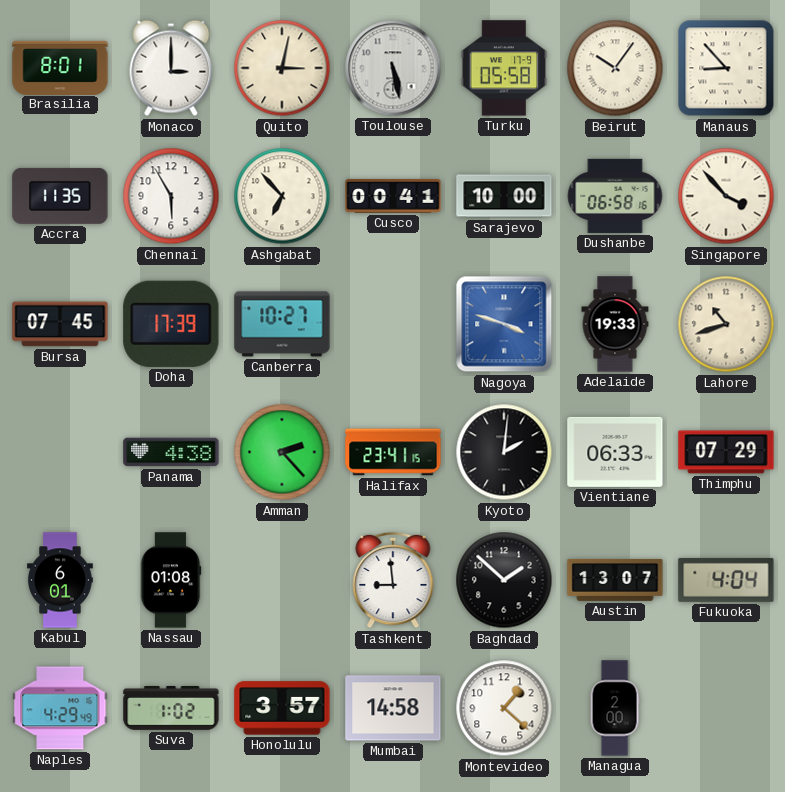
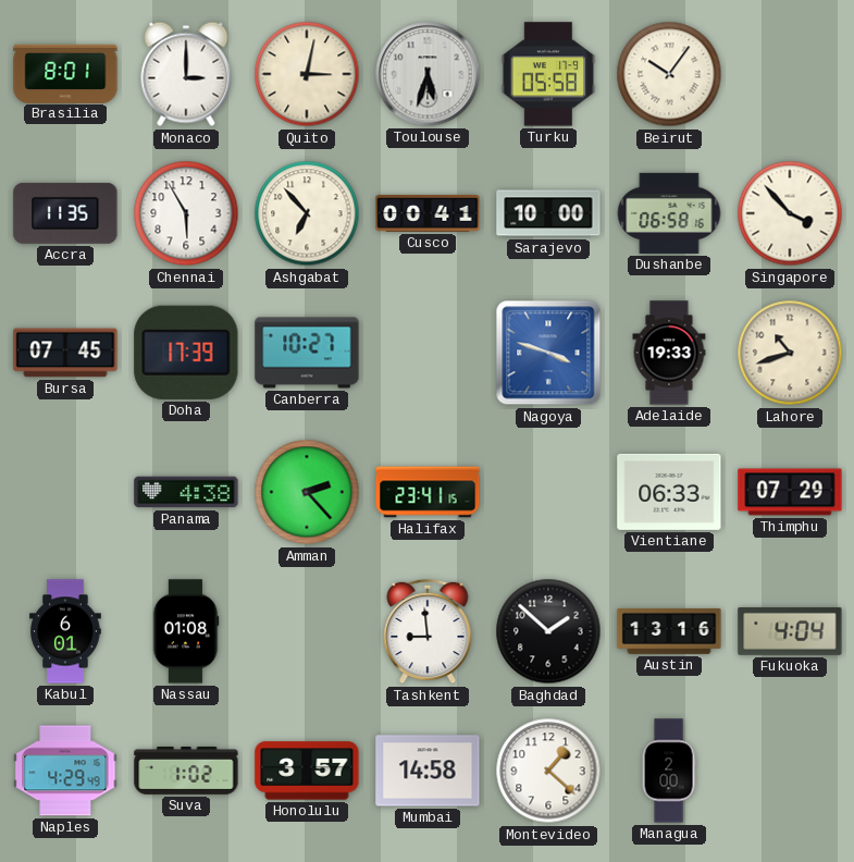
Toulouse: 5:28 -> 5:33
Manaus: 8:53 -> none
Kyoto: 2:01 -> none
Austin: 13:07 -> 13:16
